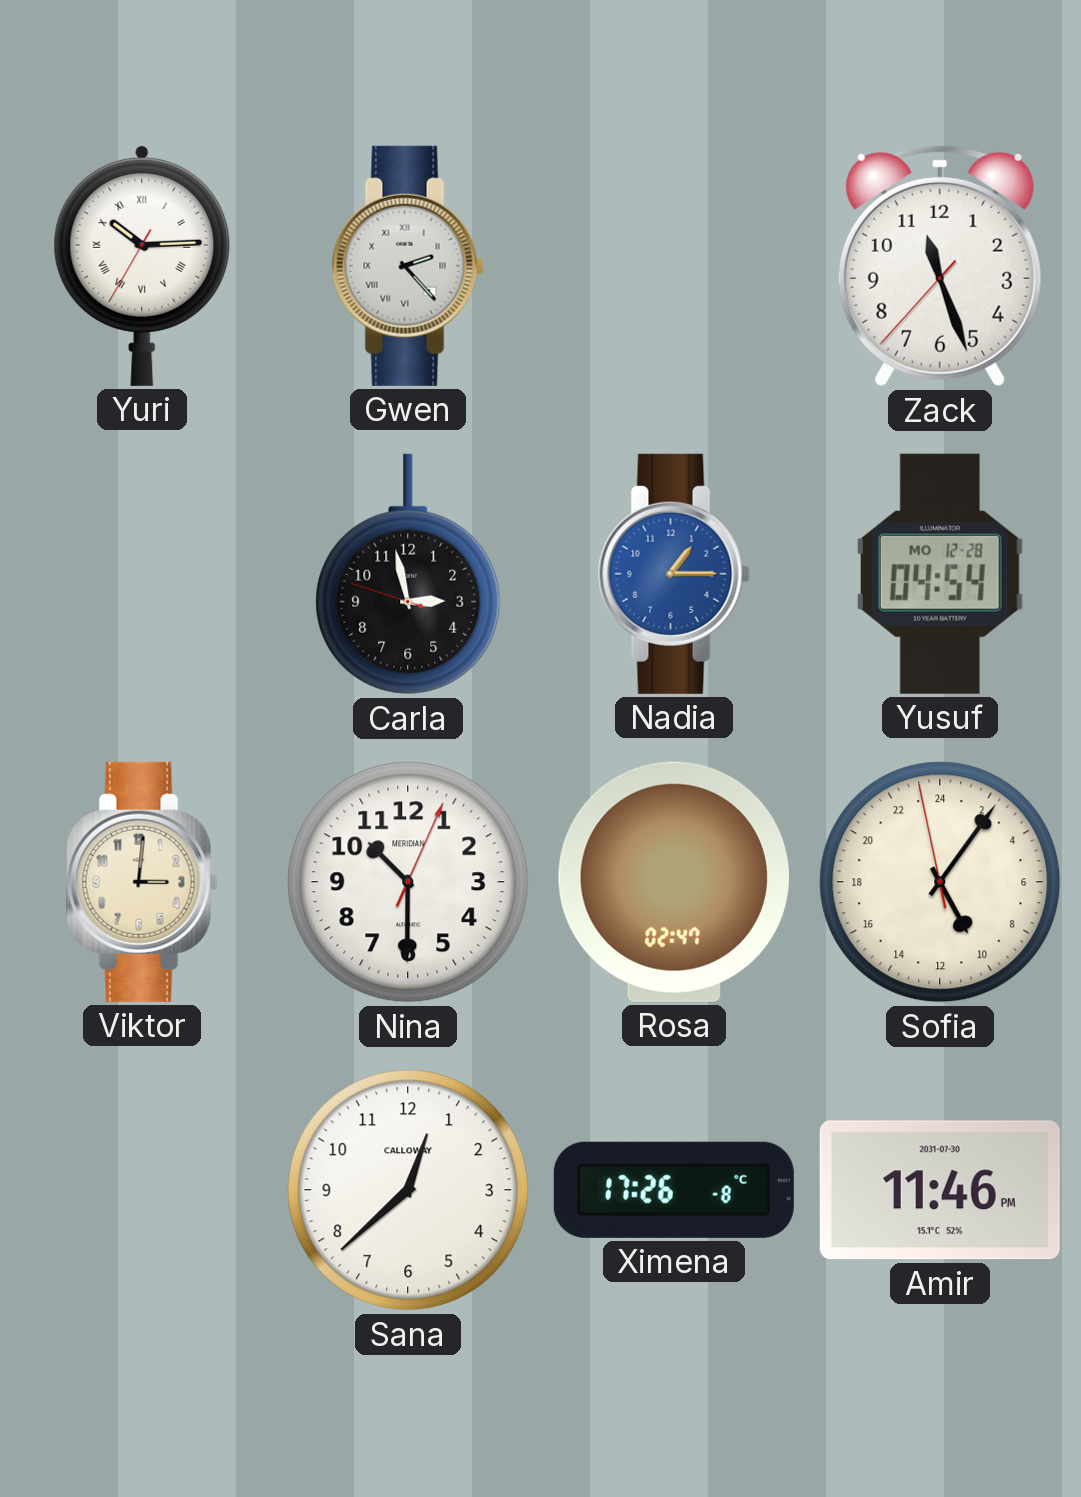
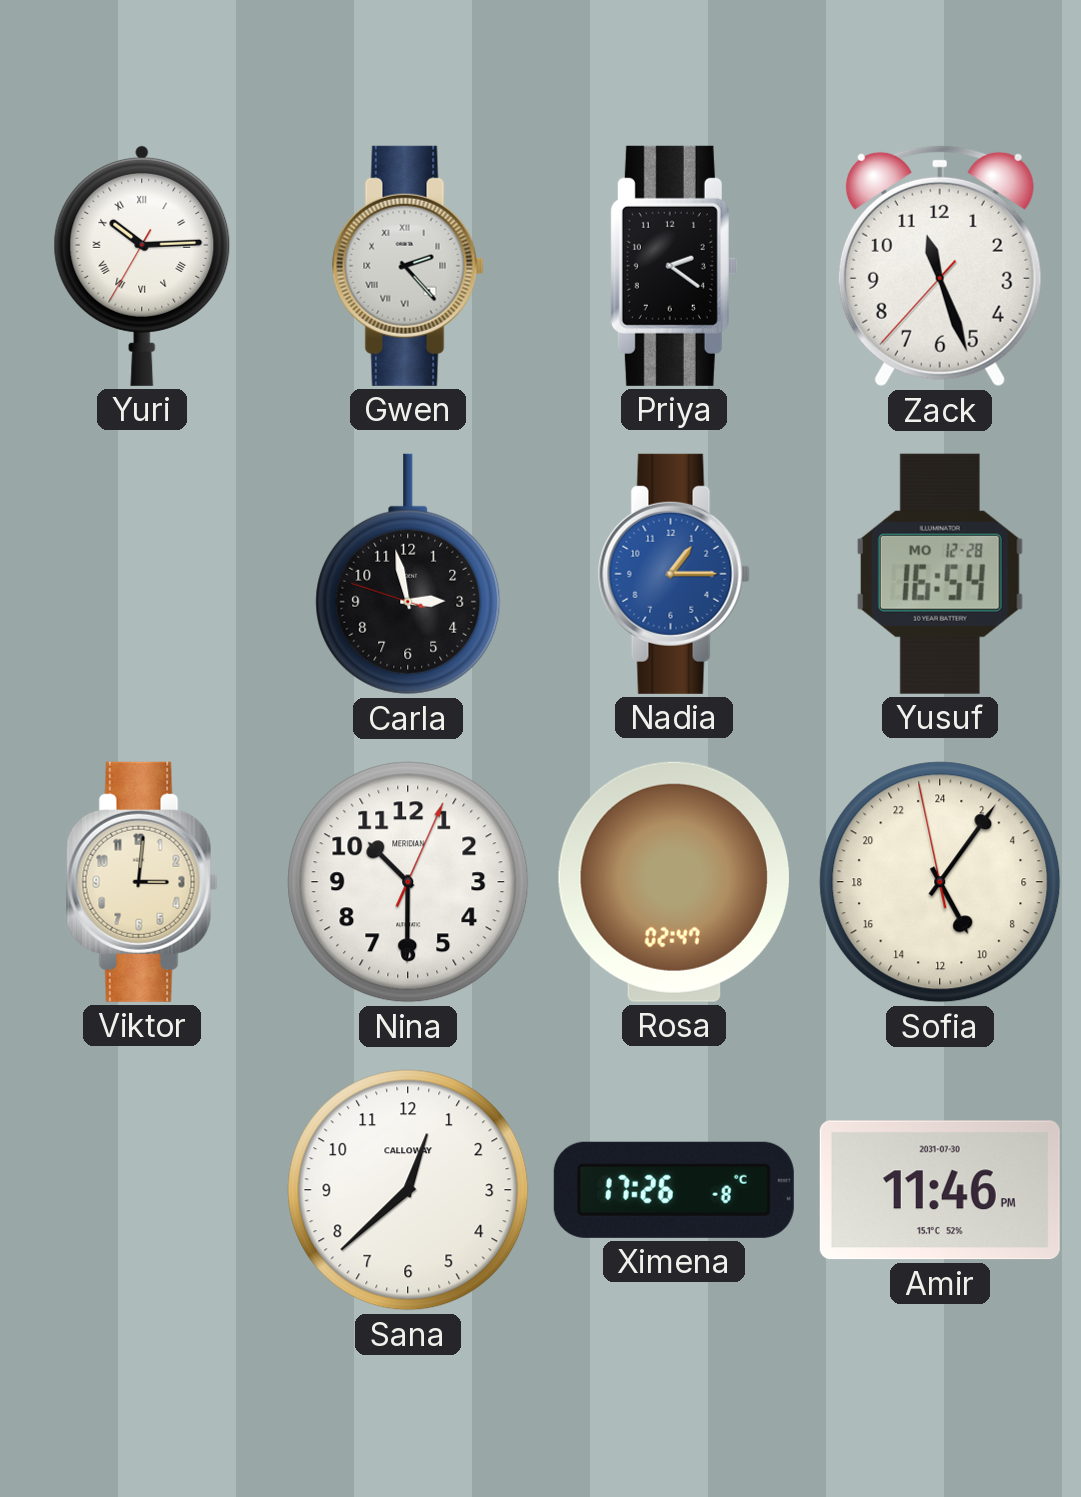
Priya: none -> 2:21
Yusuf: 04:54 -> 16:54
